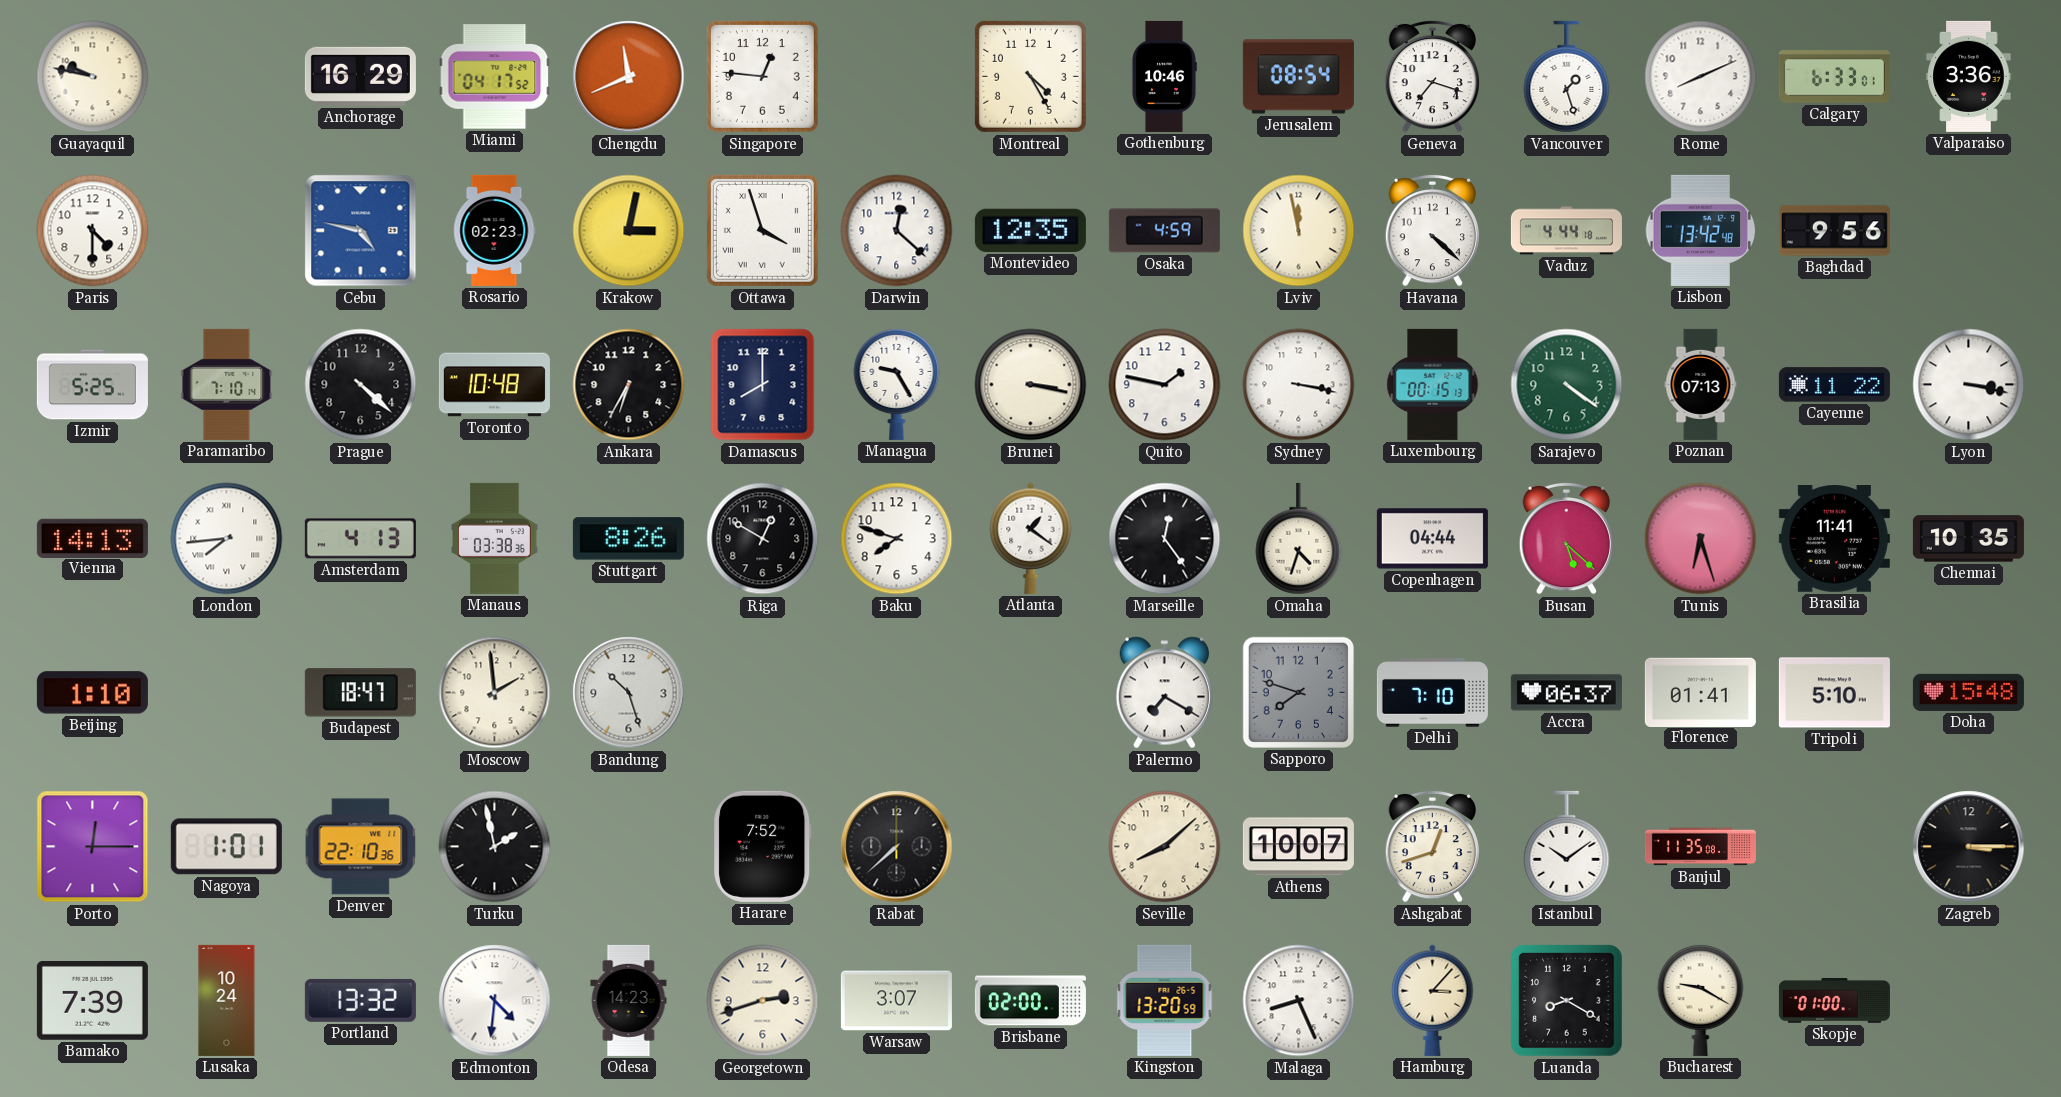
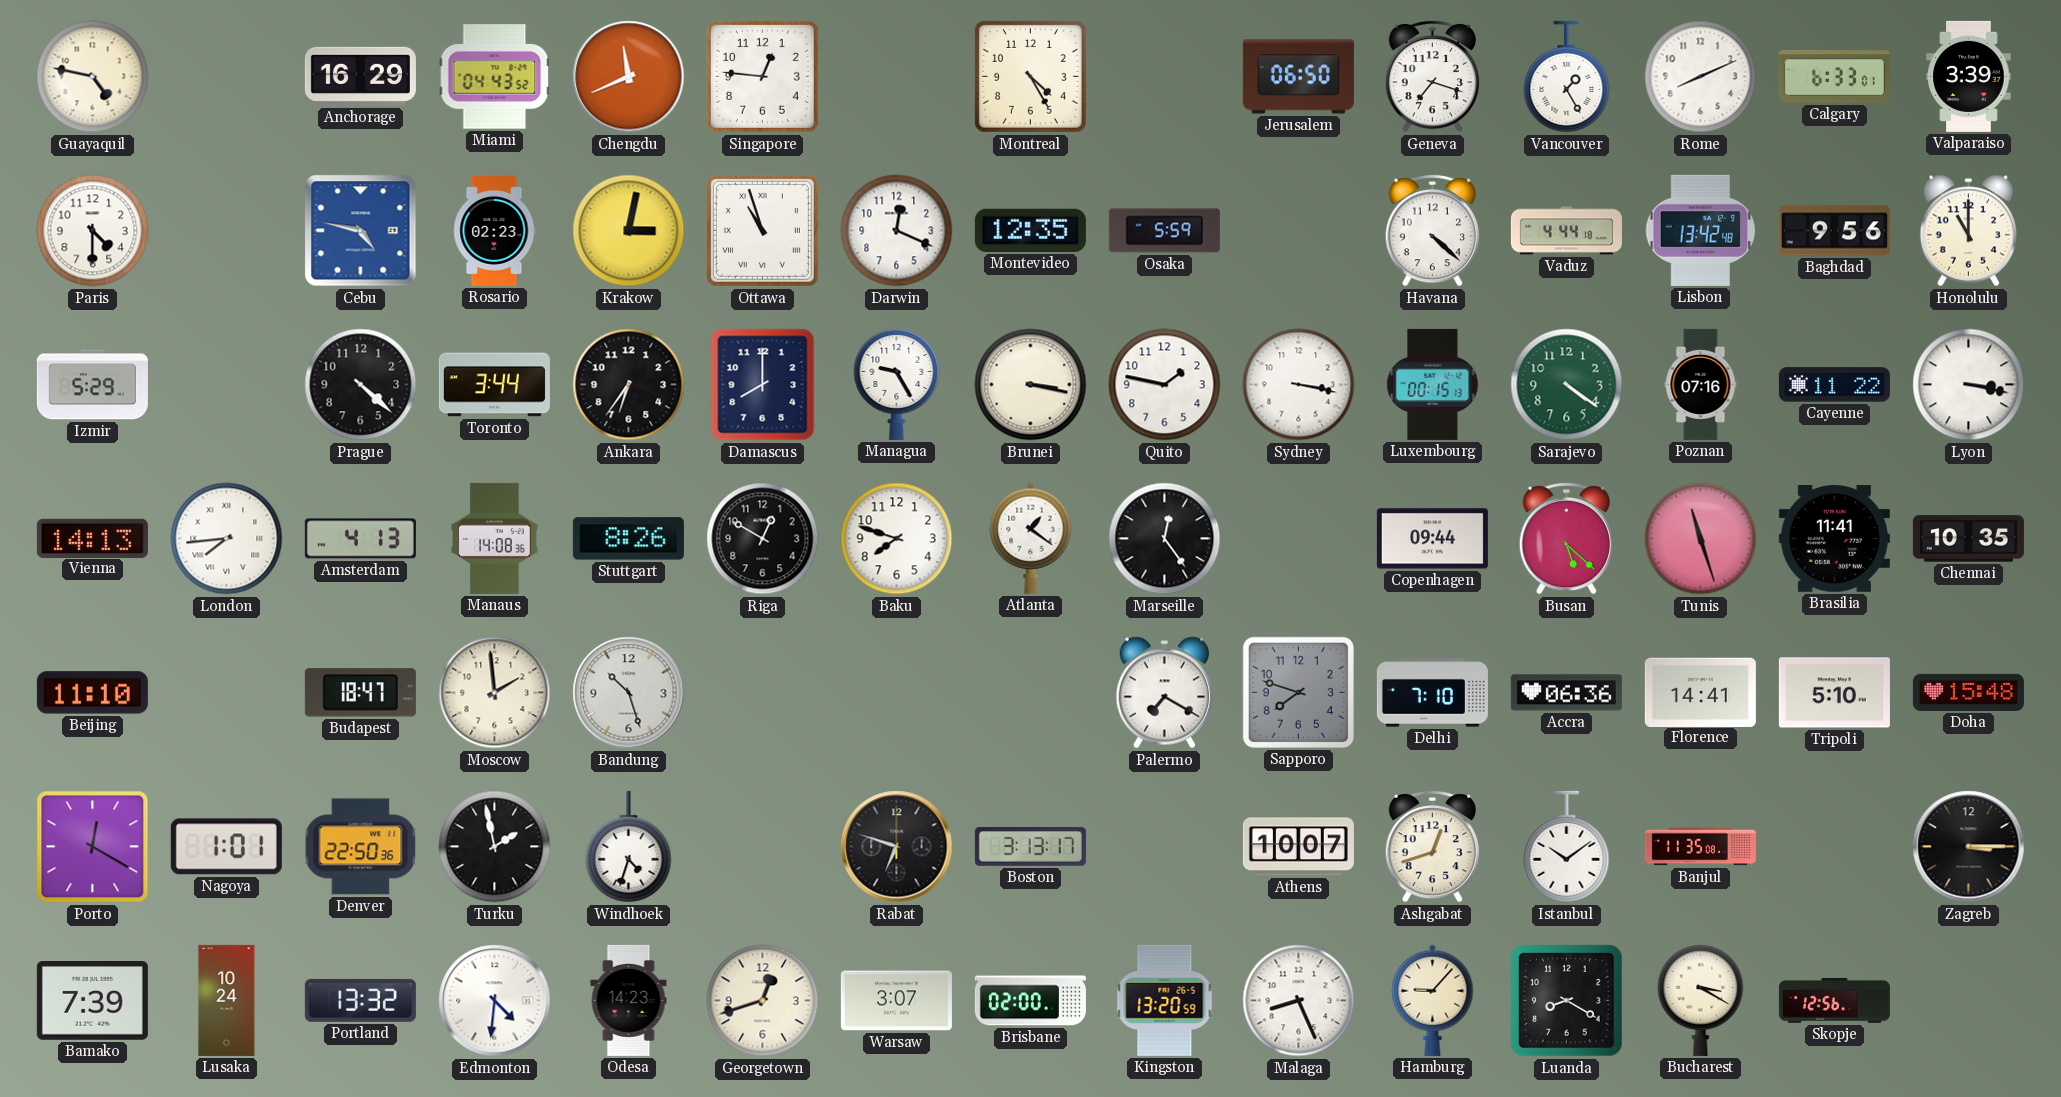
Guayaquil: 9:47 -> 4:47
Miami: 04:17 -> 04:43
Gothenburg: 10:46 -> none
Jerusalem: 08:54 -> 06:50
Vancouver: 1:27 -> 1:25
Valparaiso: 3:36 -> 3:39
Ottawa: 3:57 -> 10:57
Darwin: 12:22 -> 12:19
Osaka: 4:59 -> 5:59
Lviv: 11:58 -> none
Honolulu: none -> 11:00
Izmir: 5:25 -> 5:29
Paramaribo: 7:10 -> none
Toronto: 10:48 -> 3:44
Ankara: 6:35 -> 6:36
Poznan: 07:13 -> 07:16
Manaus: 03:38 -> 14:08
Omaha: 4:33 -> none
Copenhagen: 04:44 -> 09:44
Tunis: 6:27 -> 11:27
Beijing: 1:10 -> 11:10
Accra: 06:37 -> 06:36
Florence: 01:41 -> 14:41
Porto: 12:15 -> 12:20
Denver: 22:10 -> 22:50
Windhoek: none -> 4:33
Harare: 7:52 -> none
Rabat: 7:38 -> 6:48
Boston: none -> 3:13
Seville: 8:08 -> none
Georgetown: 2:42 -> 12:42
Hamburg: 3:07 -> 9:07
Bucharest: 9:20 -> 3:20
Skopje: 01:00 -> 12:56
